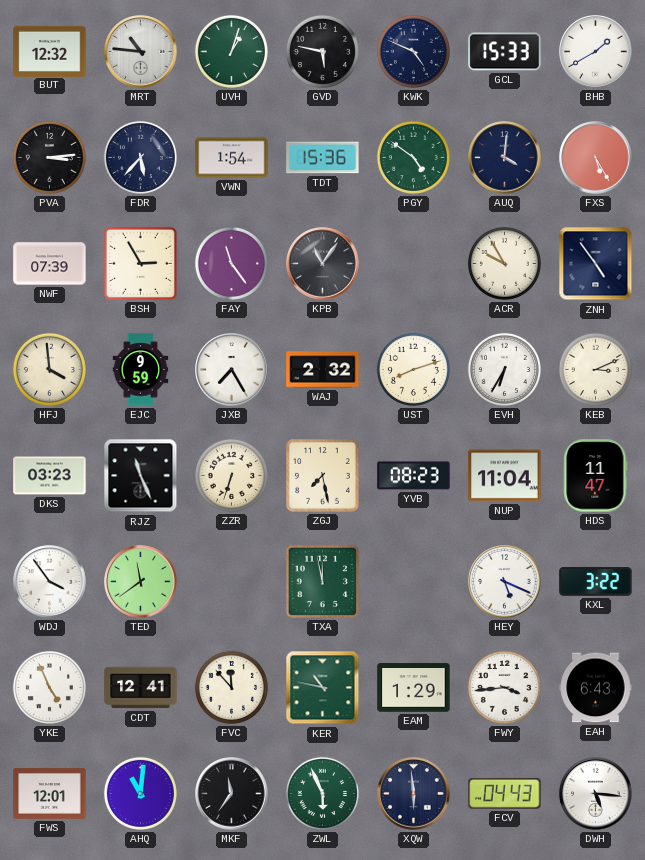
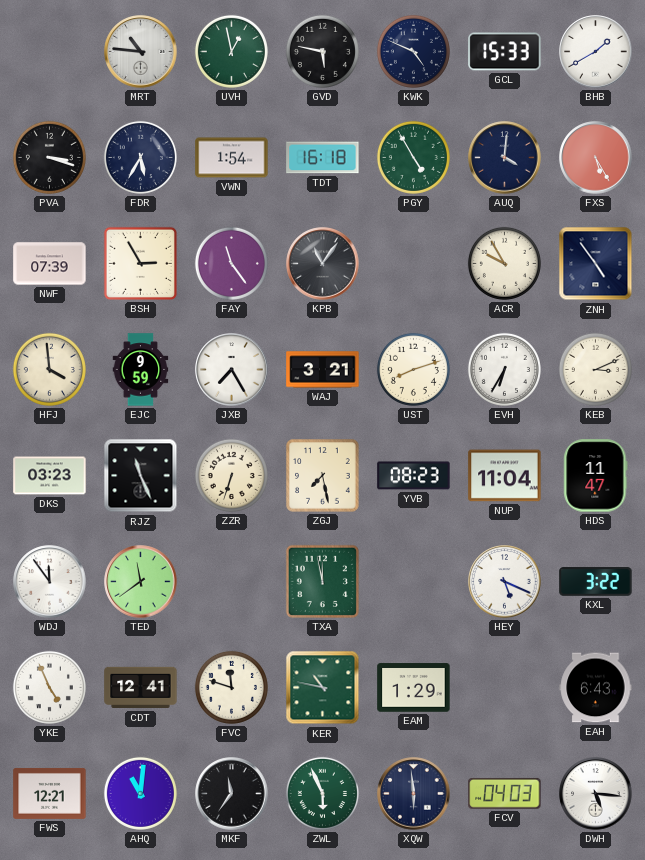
BUT: 12:32 -> none
UVH: 1:03 -> 12:58
PVA: 3:14 -> 3:18
FDR: 5:37 -> 5:35
TDT: 15:36 -> 16:18
PGY: 4:51 -> 4:55
WAJ: 2:32 -> 3:21
WDJ: 3:54 -> 11:54
FVC: 11:53 -> 11:48
FWY: 3:44 -> none
FWS: 12:01 -> 12:21
FCV: 04:43 -> 04:03
